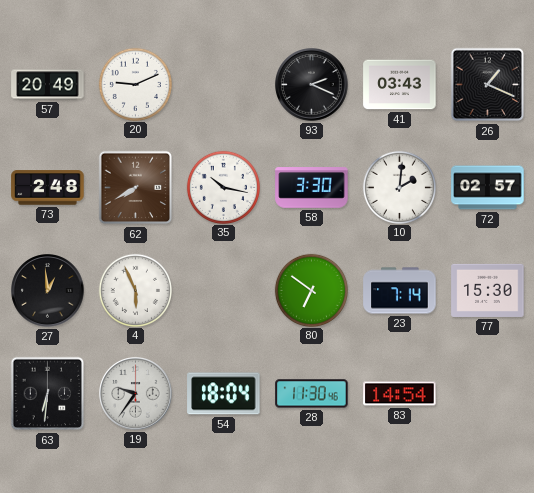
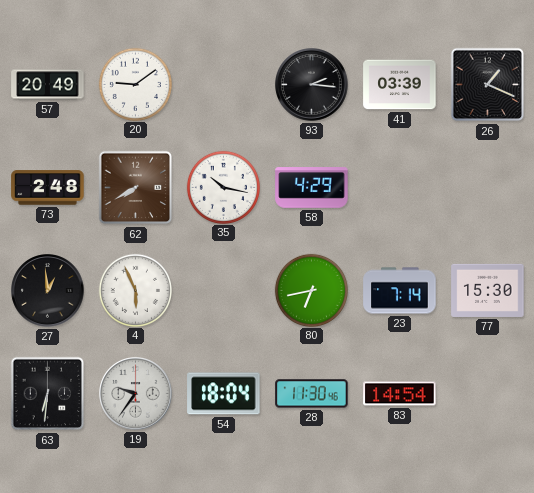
20: 9:11 -> 9:09
93: 2:19 -> 2:16
41: 03:43 -> 03:39
58: 3:30 -> 4:29
10: 2:01 -> none
72: 02:57 -> none
80: 6:51 -> 6:43
